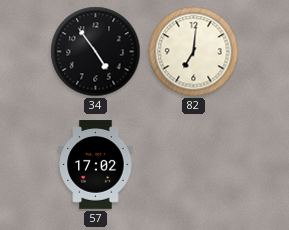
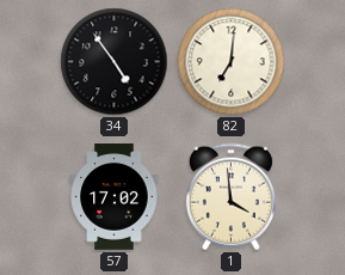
1: none -> 3:59
